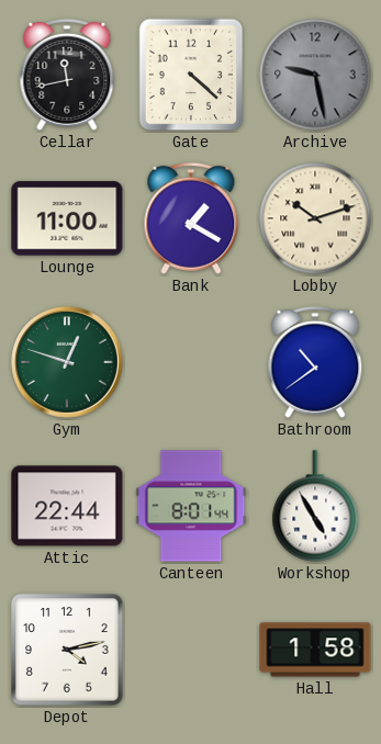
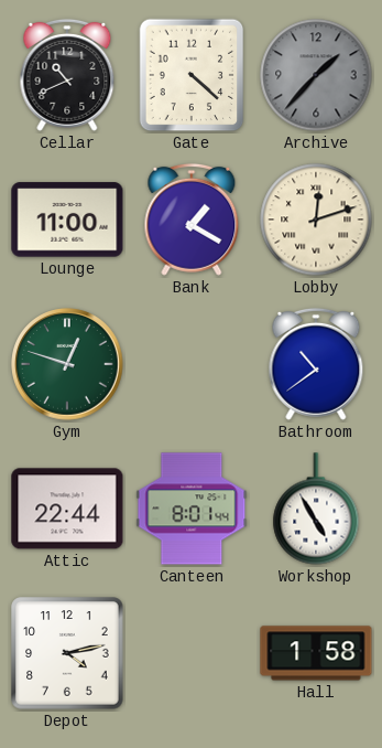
Cellar: 11:43 -> 10:41
Archive: 9:28 -> 1:37
Lobby: 10:12 -> 12:12
